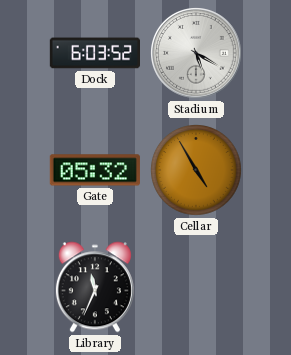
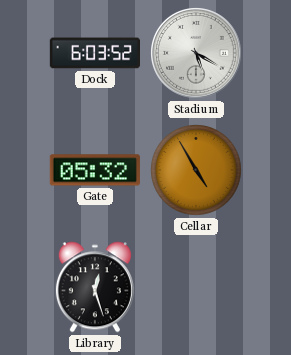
Library: 11:34 -> 12:27
